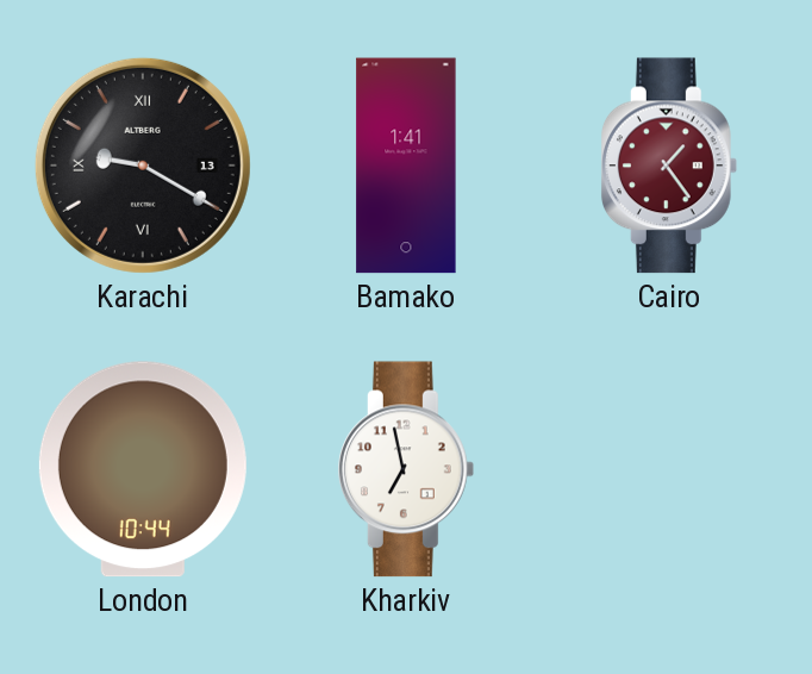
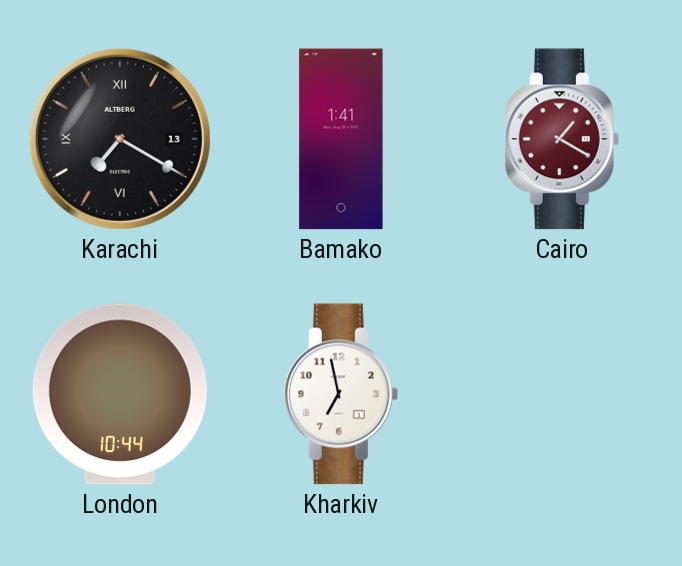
Karachi: 9:20 -> 7:20
Cairo: 1:24 -> 1:20
